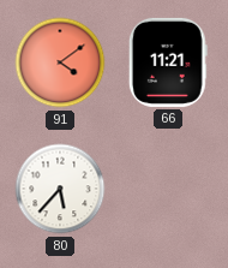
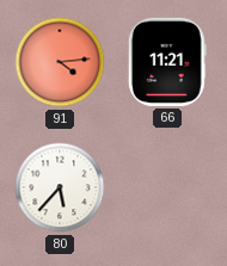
91: 4:09 -> 4:14
